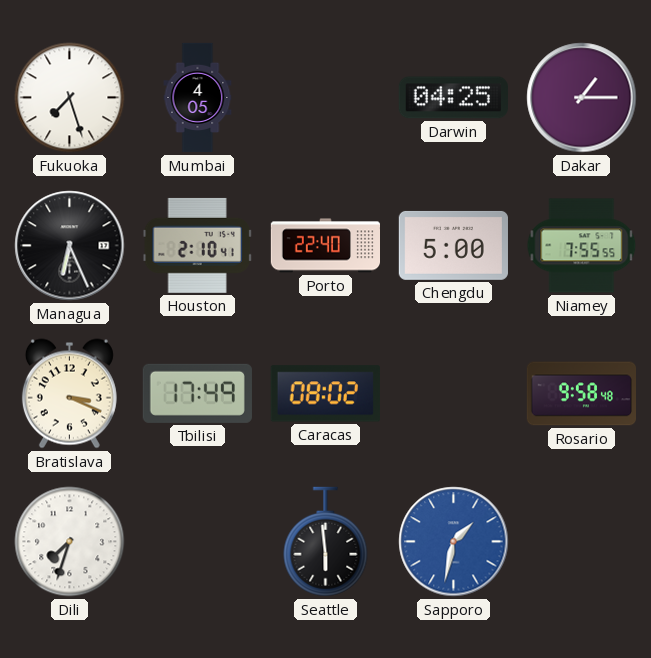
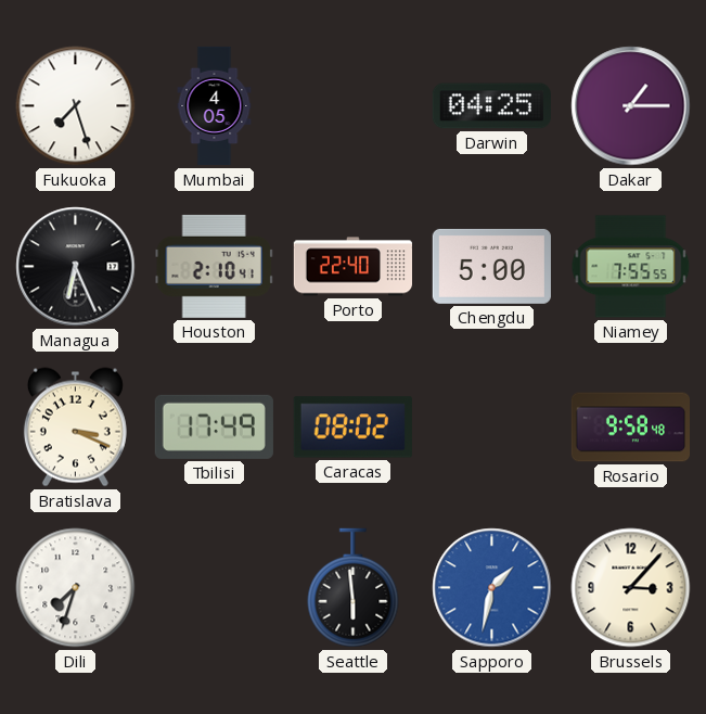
Brussels: none -> 3:07
